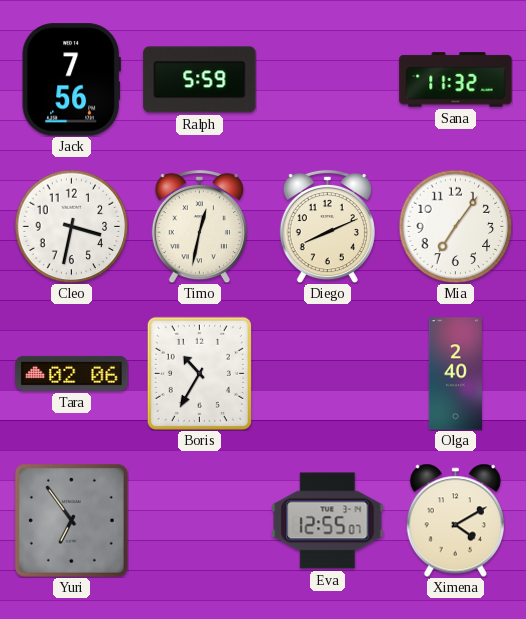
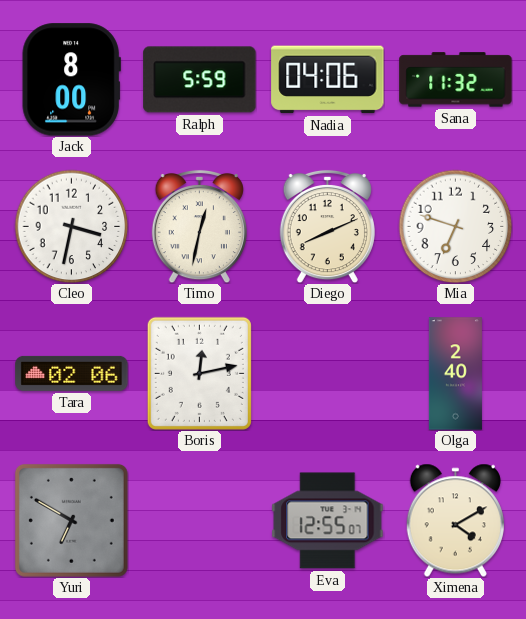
Jack: 7:56 -> 8:00
Nadia: none -> 04:06
Mia: 7:06 -> 6:48
Boris: 10:35 -> 12:13
Yuri: 6:54 -> 6:50
